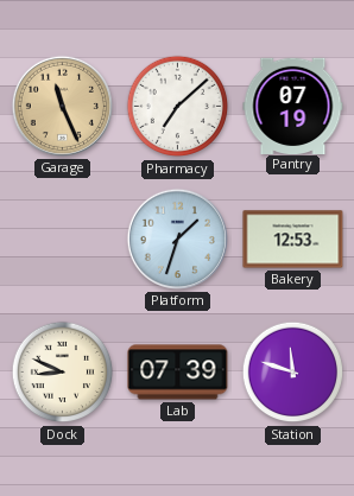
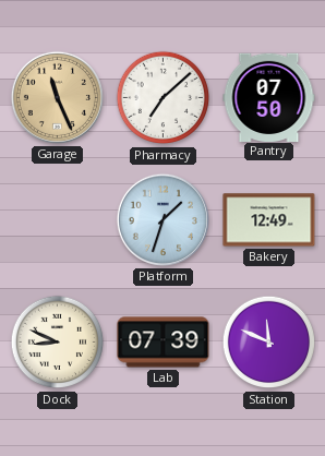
Pantry: 07:19 -> 07:50
Bakery: 12:53 -> 12:49
Station: 11:48 -> 11:49
